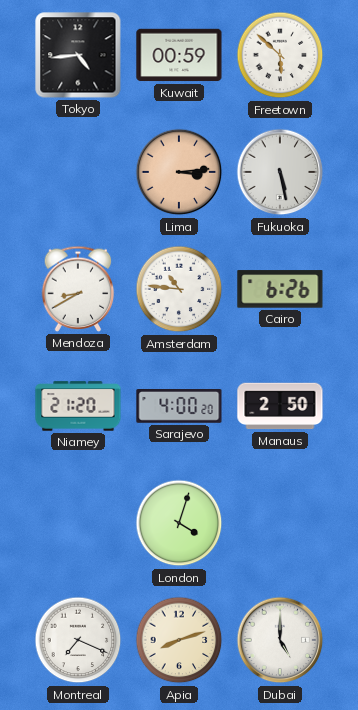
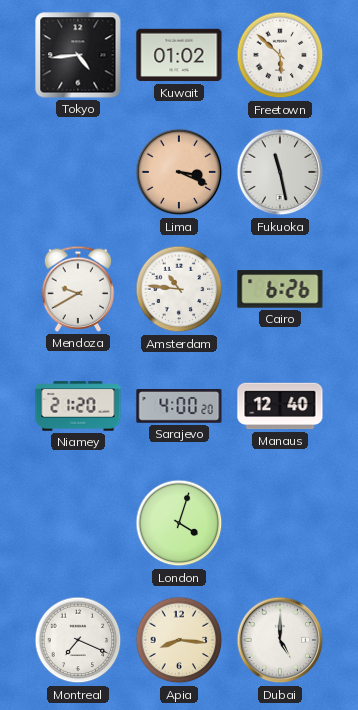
Kuwait: 00:59 -> 01:02
Lima: 3:14 -> 3:19
Fukuoka: 5:28 -> 11:28
Mendoza: 8:40 -> 9:40
Manaus: 2:50 -> 12:40
Apia: 8:12 -> 8:16
